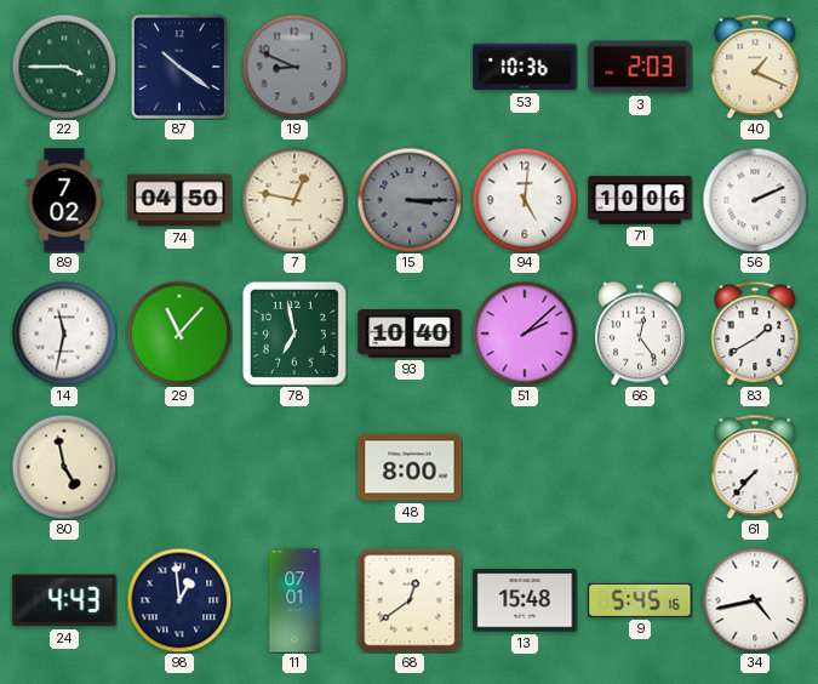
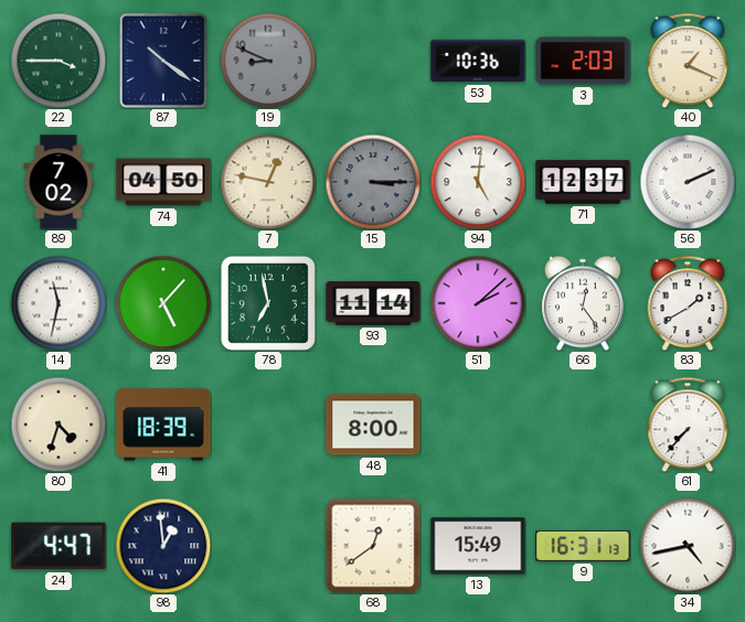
71: 10:06 -> 12:37
29: 11:07 -> 5:07
93: 10:40 -> 11:14
80: 4:58 -> 4:33
41: none -> 18:39
24: 4:43 -> 4:47
11: 07:01 -> none
13: 15:48 -> 15:49
9: 5:45 -> 16:31
